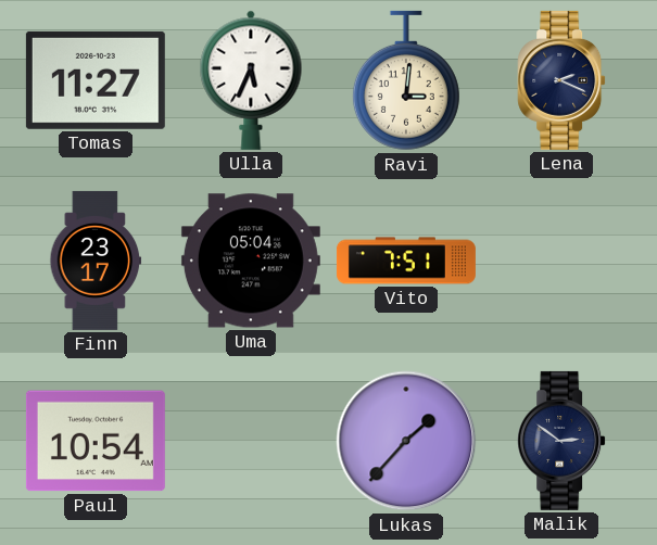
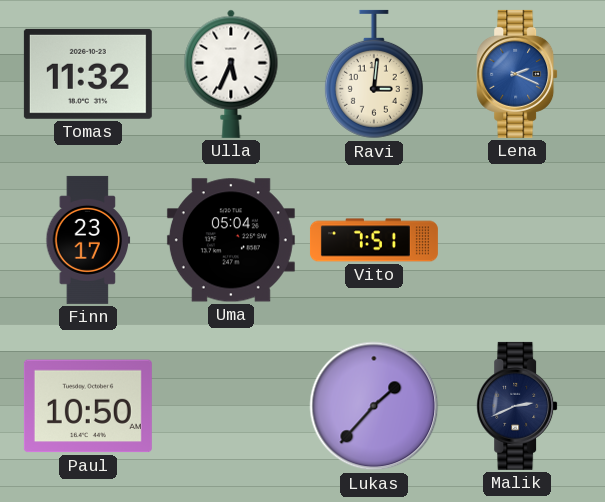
Tomas: 11:27 -> 11:32
Lena dial: navy -> blue
Paul: 10:54 -> 10:50
Malik: 2:51 -> 2:41
